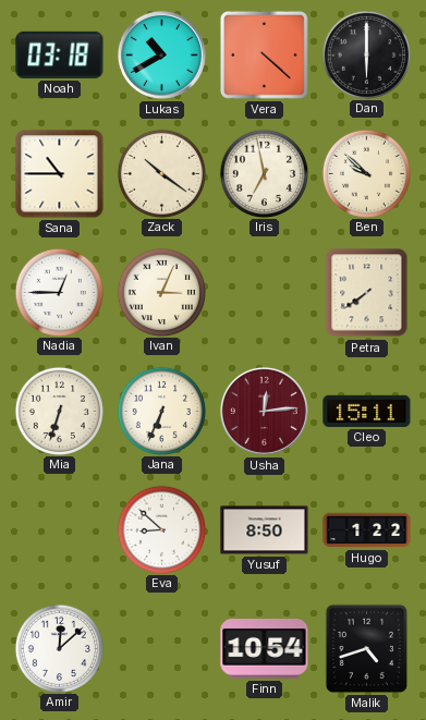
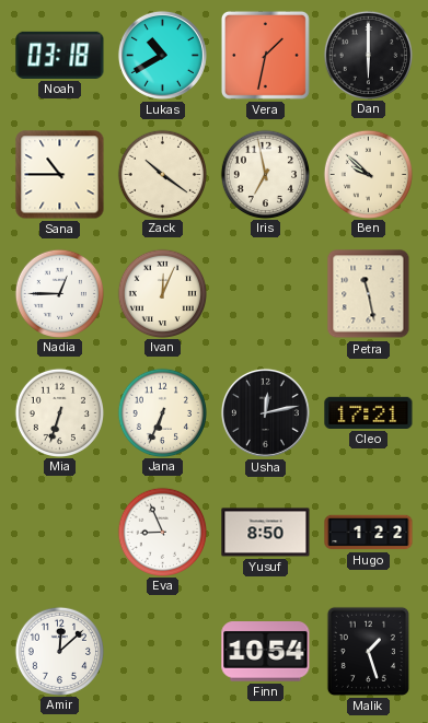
Vera: 4:22 -> 1:32
Ivan: 3:04 -> 12:04
Petra: 7:39 -> 11:28
Usha: 12:14 -> 12:13
Usha dial: burgundy -> black
Cleo: 15:11 -> 17:21
Eva: 8:52 -> 8:56
Malik: 4:42 -> 1:27
